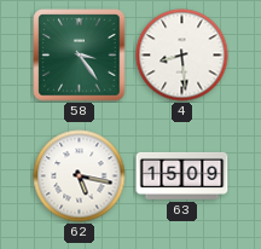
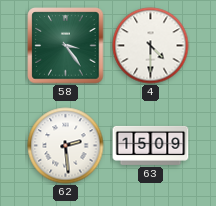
4: 8:29 -> 4:30
62: 5:17 -> 2:29
